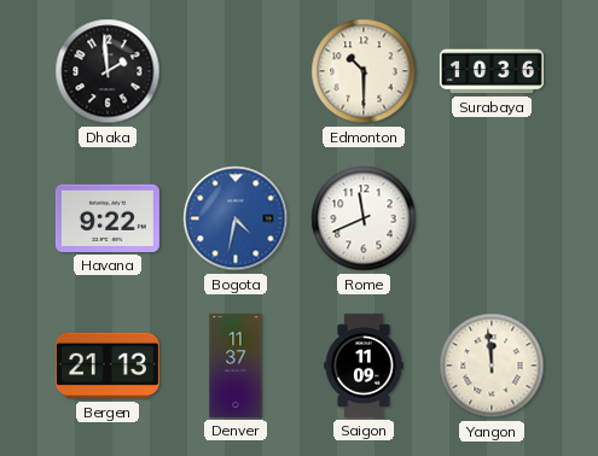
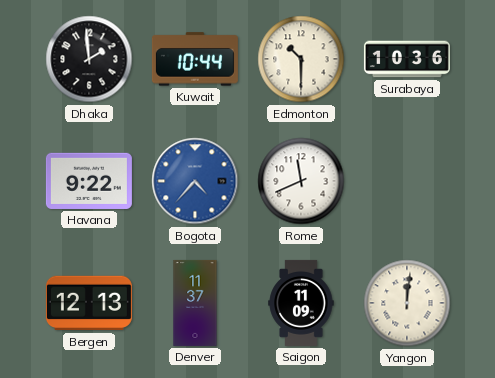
Kuwait: none -> 10:44
Bogota: 4:32 -> 4:37
Bergen: 21:13 -> 12:13
Yangon: 11:59 -> 12:01
